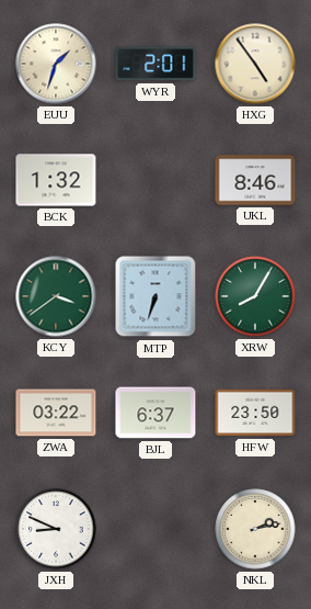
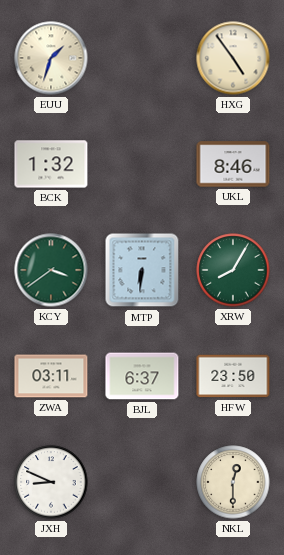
WYR: 2:01 -> none
MTP: 6:33 -> 6:31
ZWA: 03:22 -> 03:11
NKL: 2:13 -> 12:30
